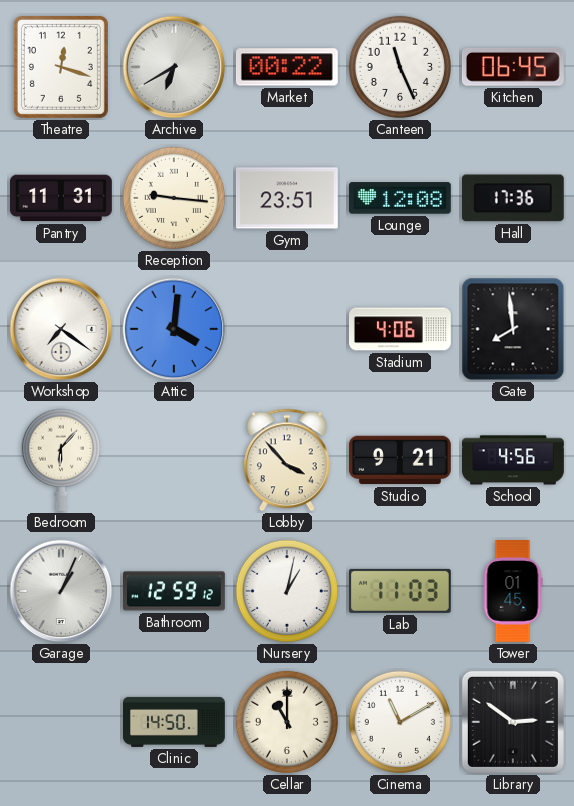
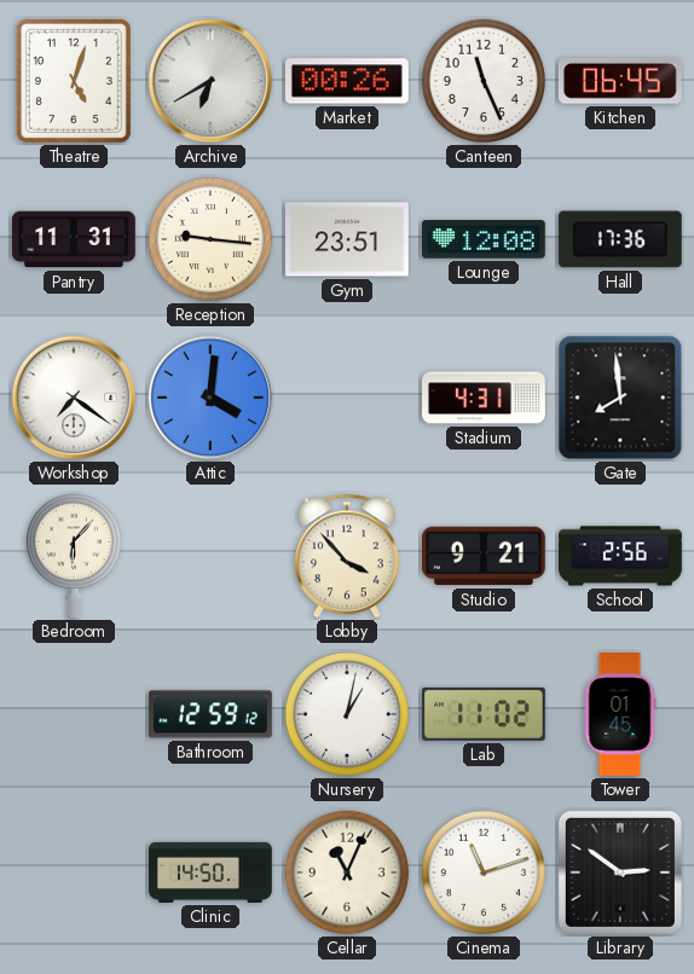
Theatre: 12:18 -> 5:03
Market: 00:22 -> 00:26
Stadium: 4:06 -> 4:31
School: 4:56 -> 2:56
Garage: 1:04 -> none
Lab: 11:03 -> 11:02
Cellar: 11:00 -> 11:04
Cinema: 11:10 -> 11:12
